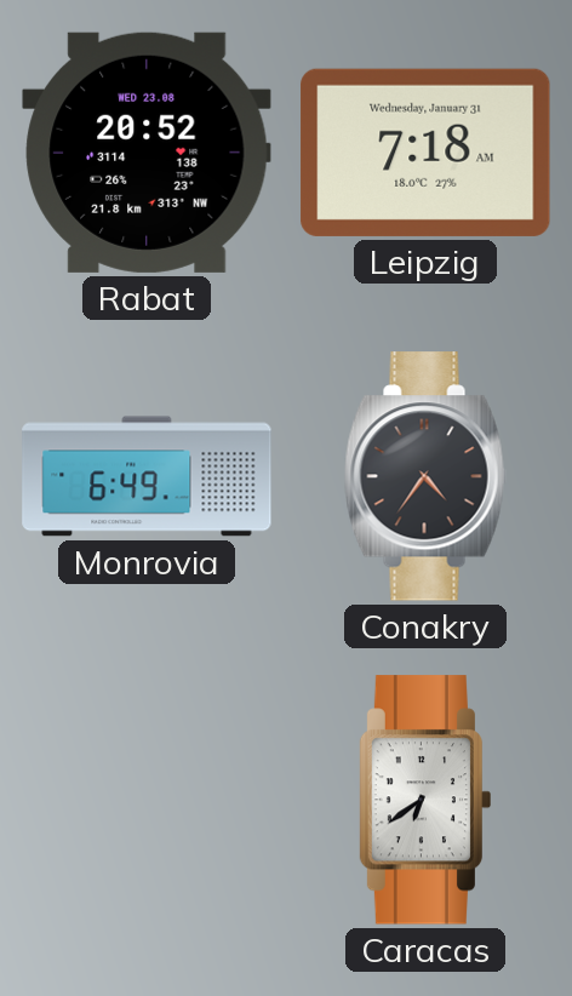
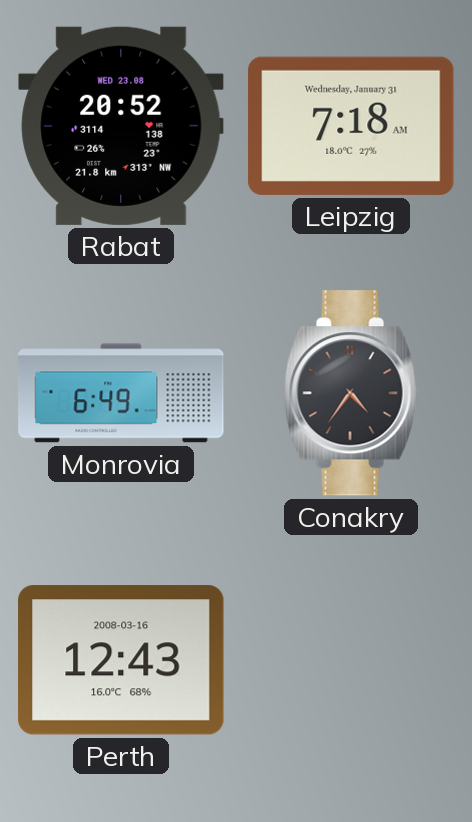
Perth: none -> 12:43
Caracas: 6:39 -> none
